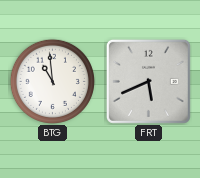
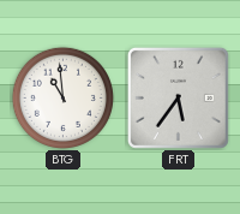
FRT: 5:41 -> 5:36
